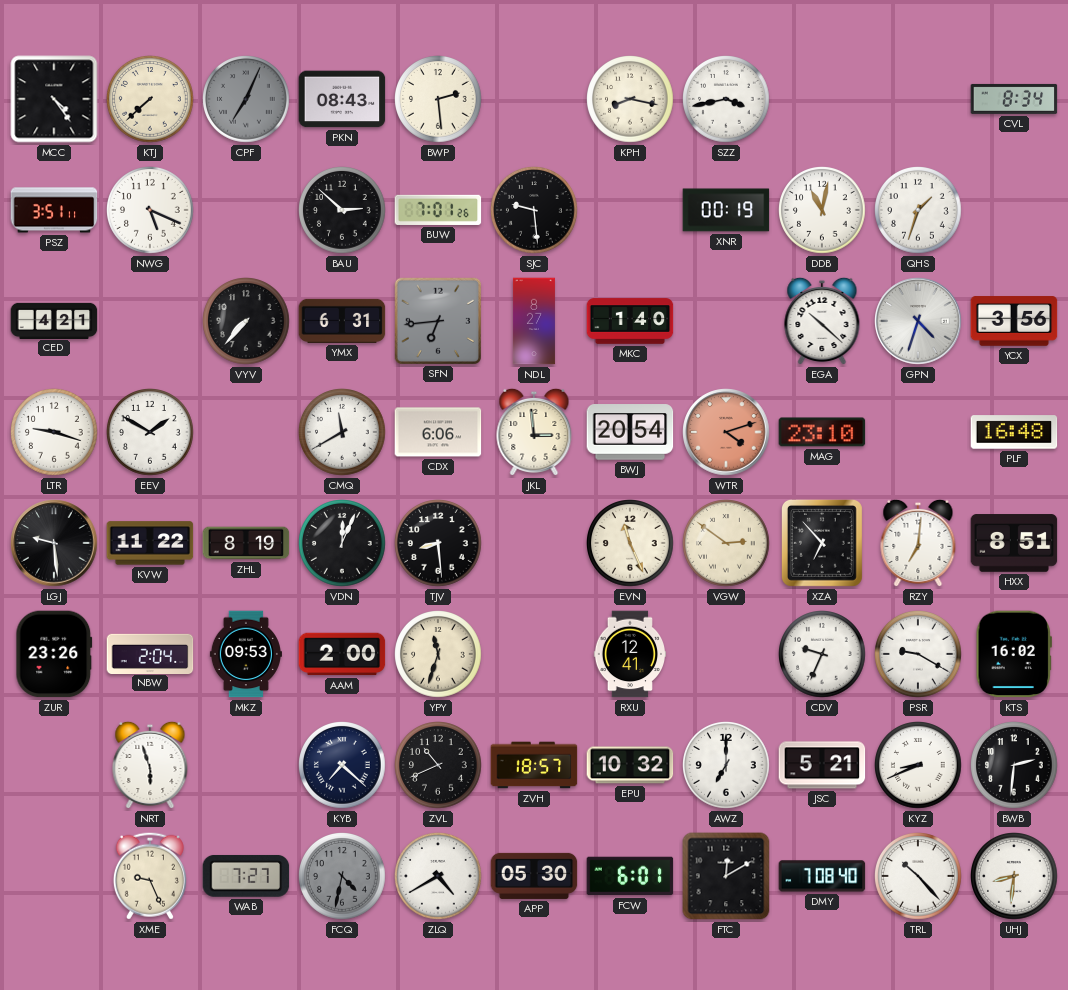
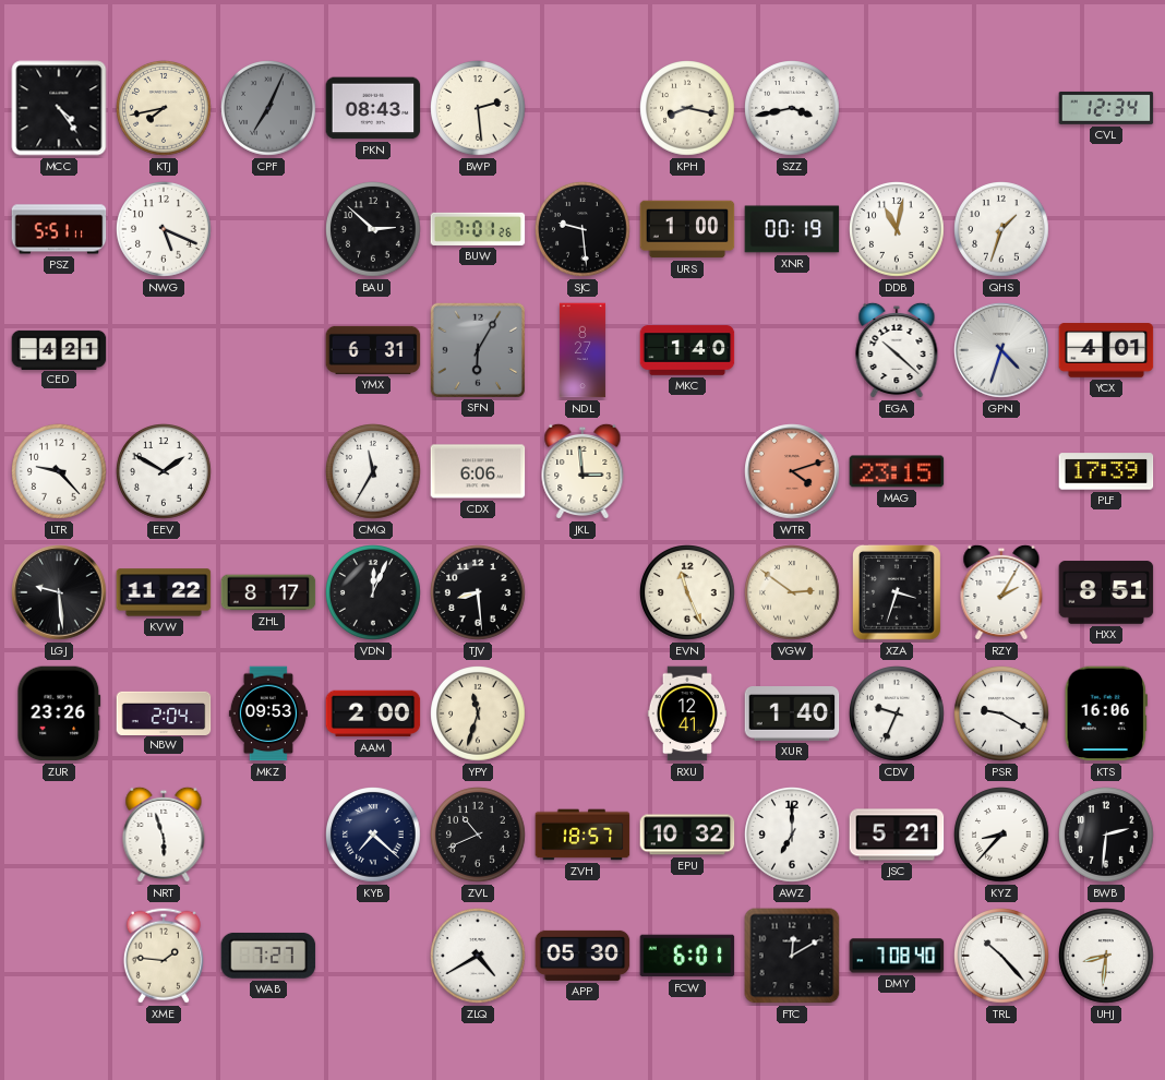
KTJ: 7:38 -> 7:43
CVL: 8:34 -> 12:34
PSZ: 3:51 -> 5:51
URS: none -> 1:00
VYV: 7:37 -> none
SFN: 6:44 -> 6:05
YCX: 3:56 -> 4:01
LTR: 9:18 -> 9:23
CMQ: 11:40 -> 11:35
BWJ: 20:54 -> none
MAG: 23:10 -> 23:15
PLF: 16:48 -> 17:39
ZHL: 8:19 -> 8:17
XZA: 6:53 -> 3:33
RZY: 7:01 -> 2:05
XUR: none -> 1:40
KTS: 16:02 -> 16:06
KYZ: 8:41 -> 8:37
XME: 9:26 -> 1:46
FCQ: 4:32 -> none
